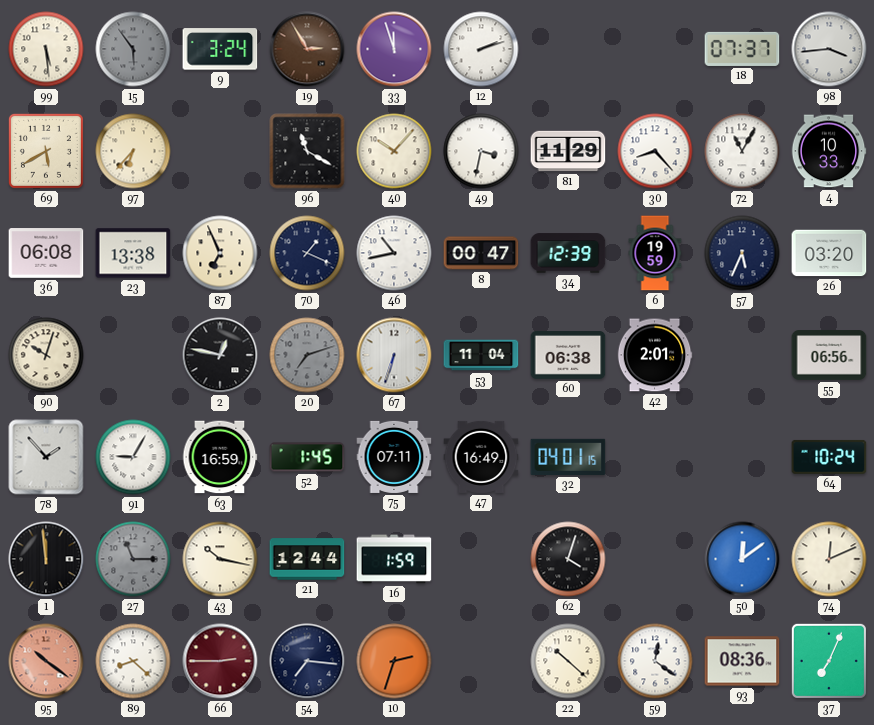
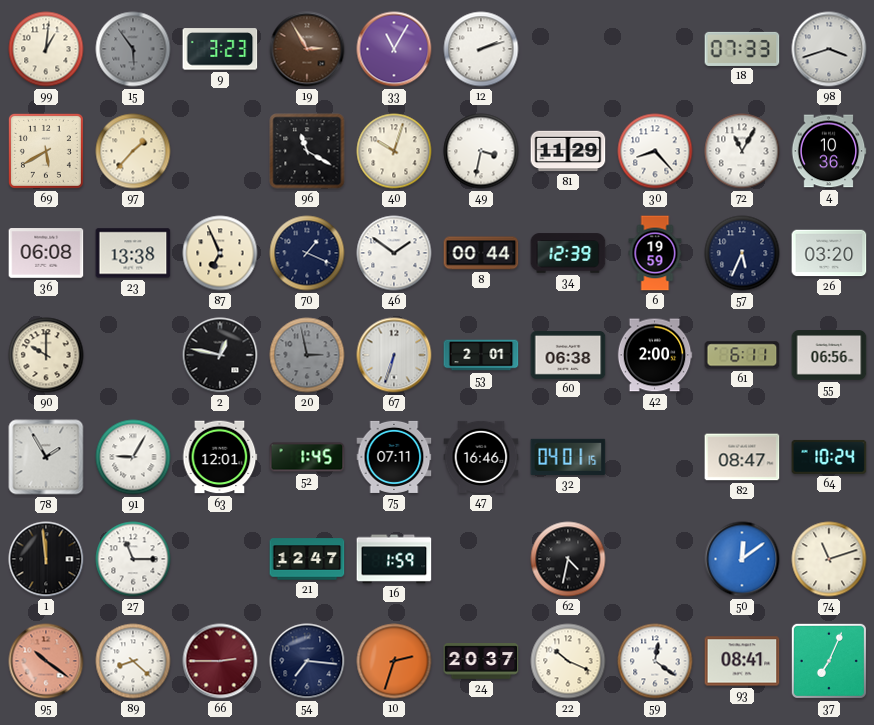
99: 5:29 -> 1:01
9: 3:24 -> 3:23
33: 11:57 -> 11:05
18: 07:37 -> 07:33
98: 3:44 -> 3:42
97: 6:37 -> 1:37
40: 10:07 -> 10:03
4: 10:33 -> 10:36
46: 10:43 -> 1:51
8: 00:47 -> 00:44
90: 10:03 -> 10:00
20: 7:12 -> 2:58
53: 11:04 -> 2:01
42: 2:01 -> 2:00
61: none -> 6:11
78: 1:53 -> 1:55
63: 16:59 -> 12:01
47: 16:49 -> 16:46
82: none -> 08:47
27 dial: grey -> white
43: 10:17 -> none
21: 12:44 -> 12:47
62: 4:03 -> 4:32
74: 12:11 -> 11:12
24: none -> 20:37
22: 10:22 -> 10:19
93: 08:36 -> 08:41
